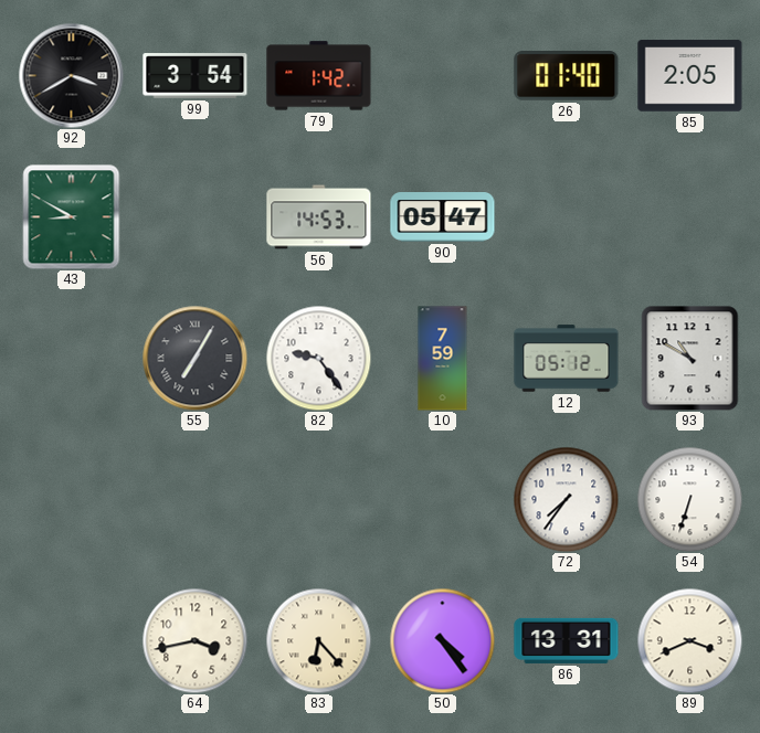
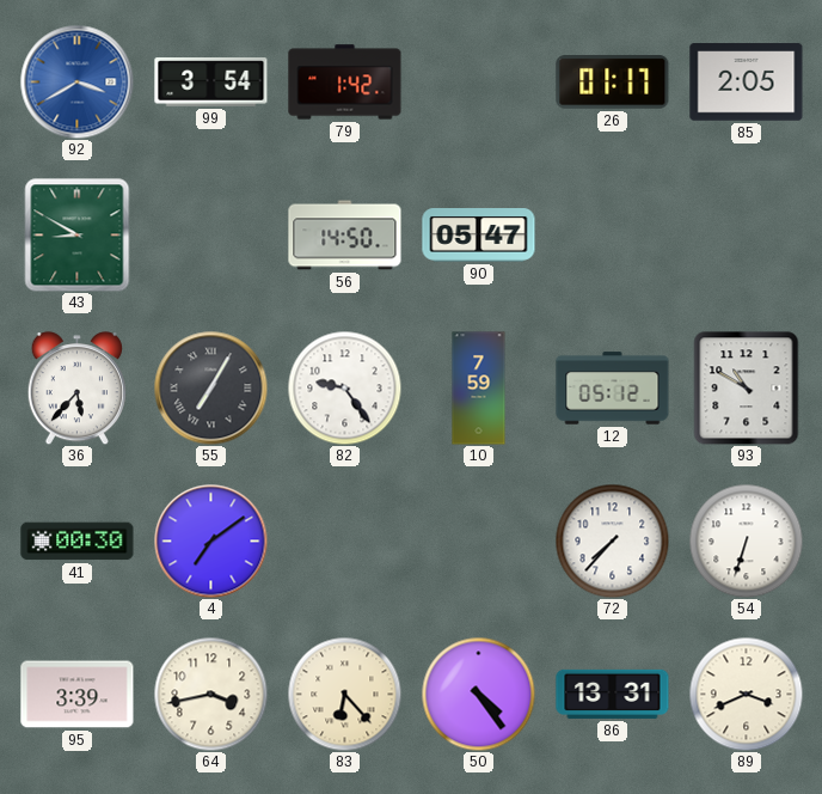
92 dial: black -> blue
26: 01:40 -> 01:17
56: 14:53 -> 14:50
36: none -> 5:37
41: none -> 00:30
4: none -> 7:09
72: 7:36 -> 7:37
95: none -> 3:39
